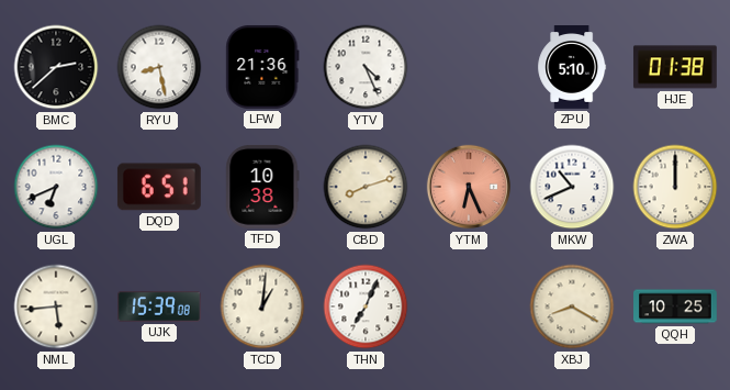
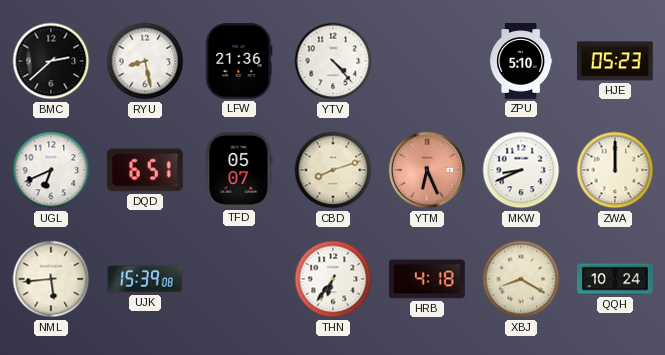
YTV: 4:26 -> 4:23
HJE: 01:38 -> 05:23
TFD: 10:38 -> 05:07
MKW: 10:41 -> 8:41
TCD: 1:01 -> none
THN: 7:04 -> 6:36
HRB: none -> 4:18
QQH: 10:25 -> 10:24
